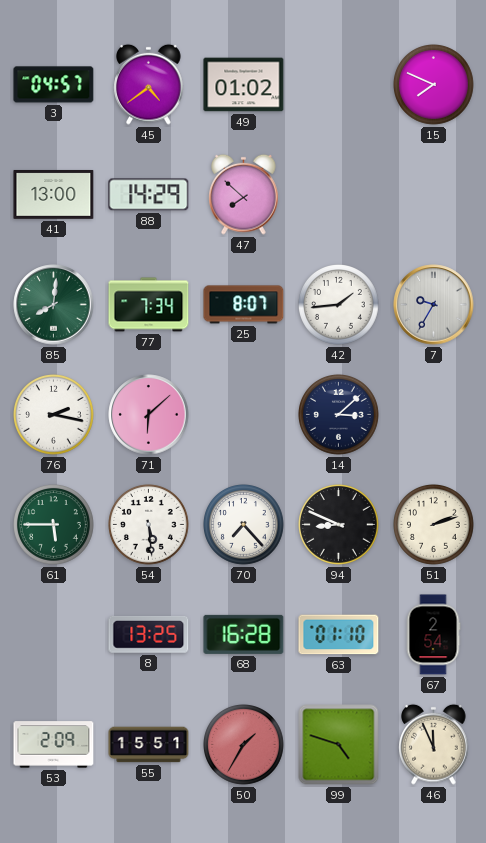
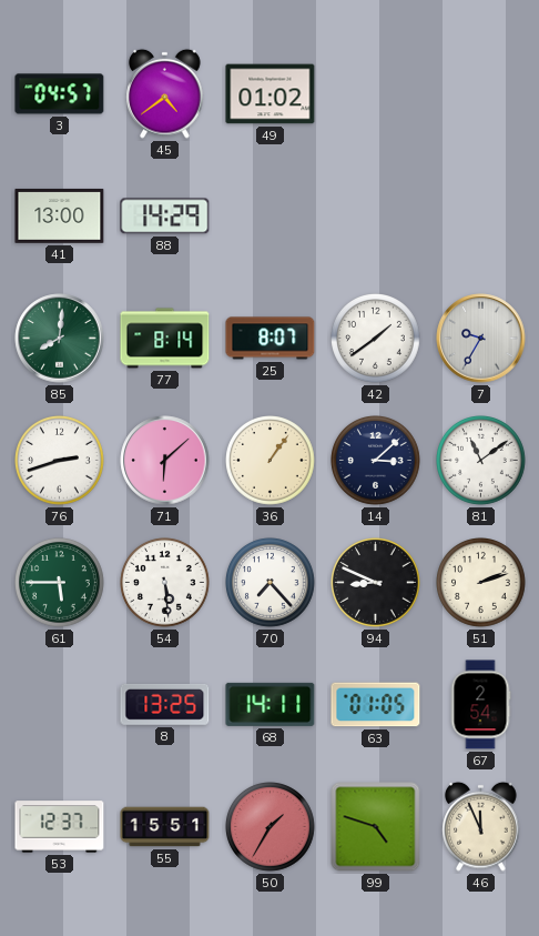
15: 7:49 -> none
47: 7:52 -> none
77: 7:34 -> 8:14
42: 1:44 -> 1:39
76: 2:17 -> 2:42
36: none -> 1:06
81: none -> 11:09
68: 16:28 -> 14:11
63: 01:10 -> 01:05
53: 2:09 -> 12:37
